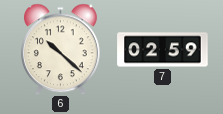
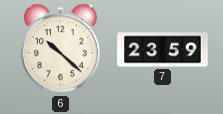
7: 02:59 -> 23:59
